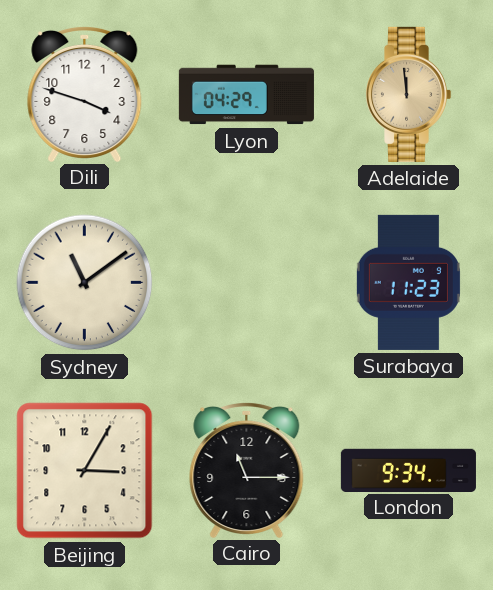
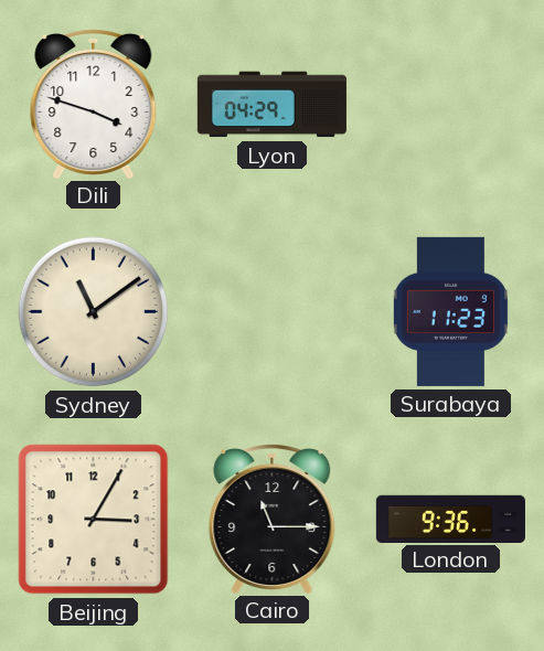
Adelaide: 11:59 -> none
London: 9:34 -> 9:36
